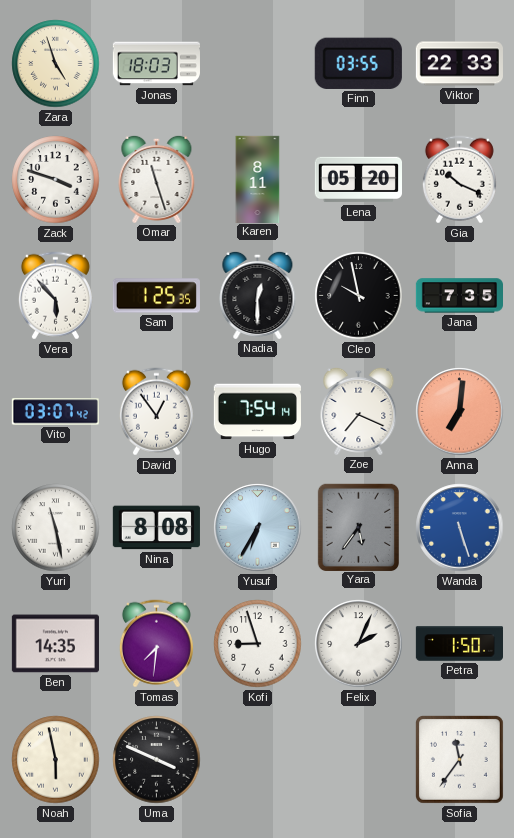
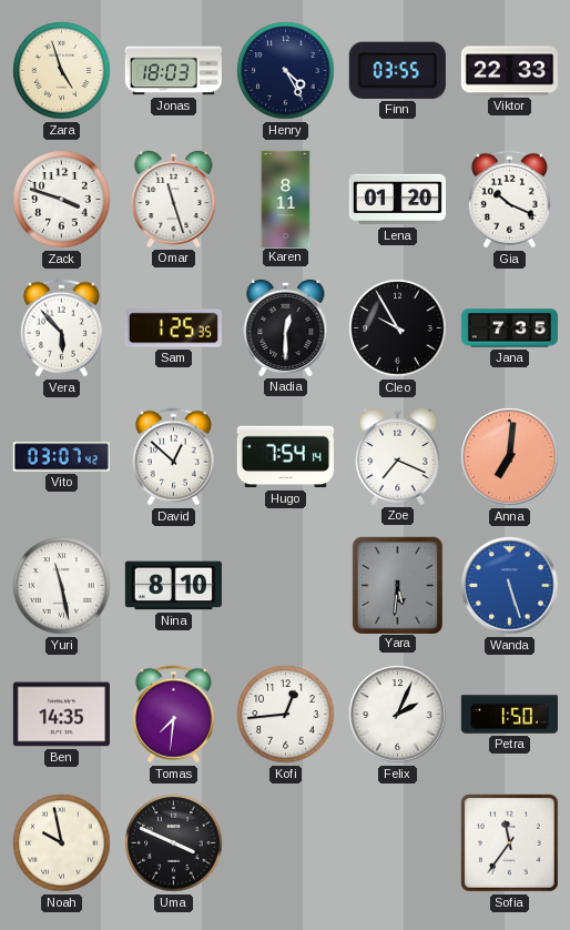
Henry: none -> 4:25
Lena: 05:20 -> 01:20
Cleo: 9:58 -> 9:55
David: 12:54 -> 12:52
Nina: 8:08 -> 8:10
Yusuf: 6:35 -> none
Yara: 5:36 -> 5:31
Kofi: 8:57 -> 12:44
Noah: 5:58 -> 9:58
